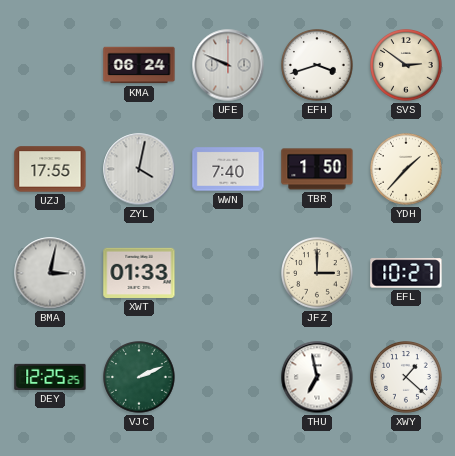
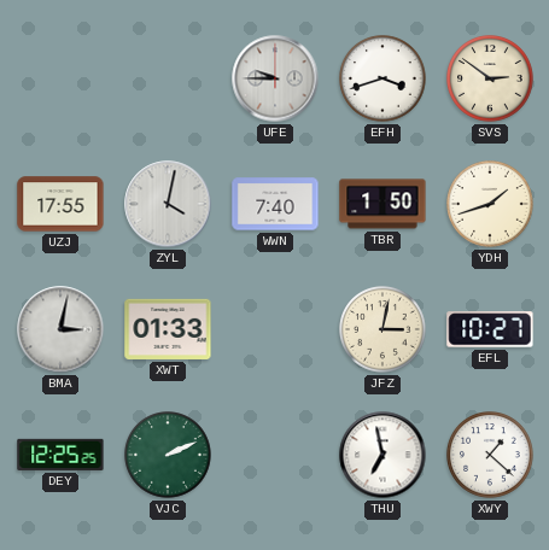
KMA: 06:24 -> none
UFE: 9:49 -> 9:45
YDH: 1:37 -> 1:42
JFZ: 3:00 -> 3:02
